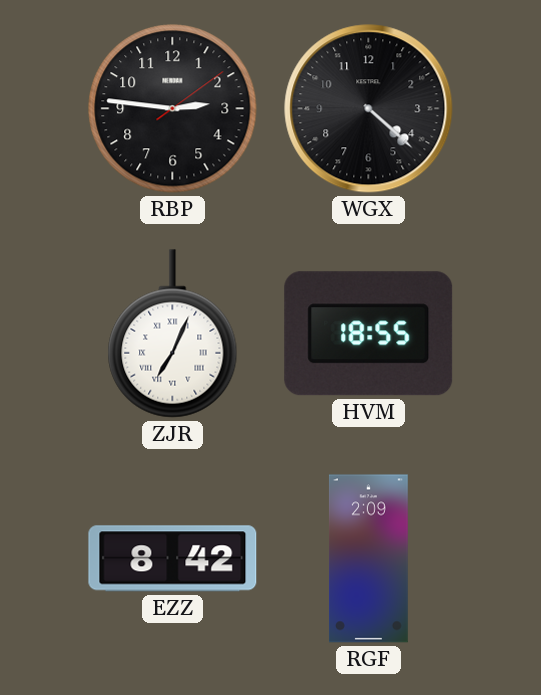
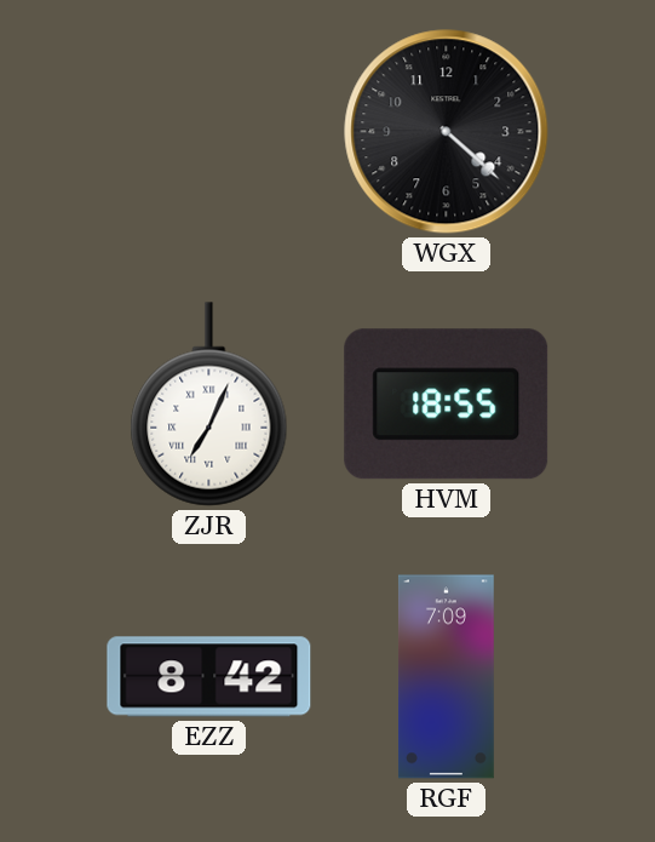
RBP: 2:46 -> none
RGF: 2:09 -> 7:09
